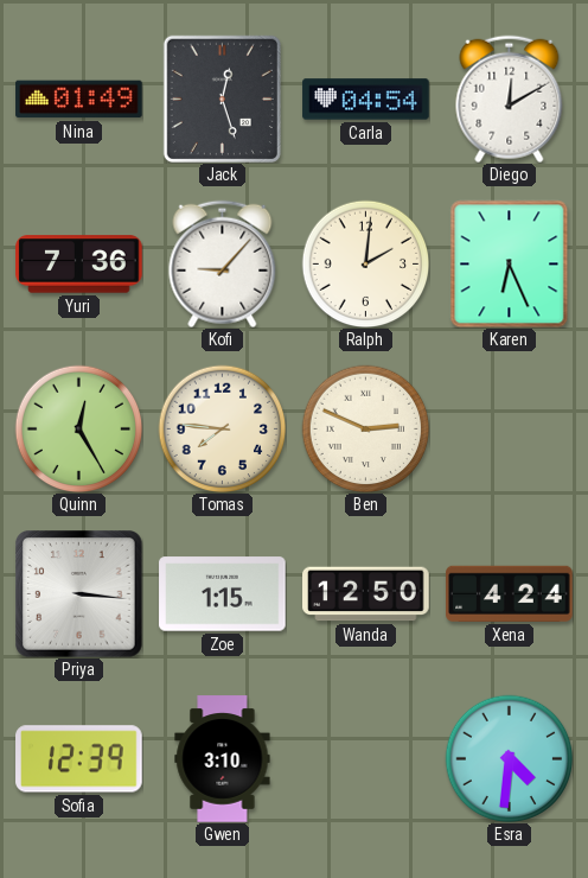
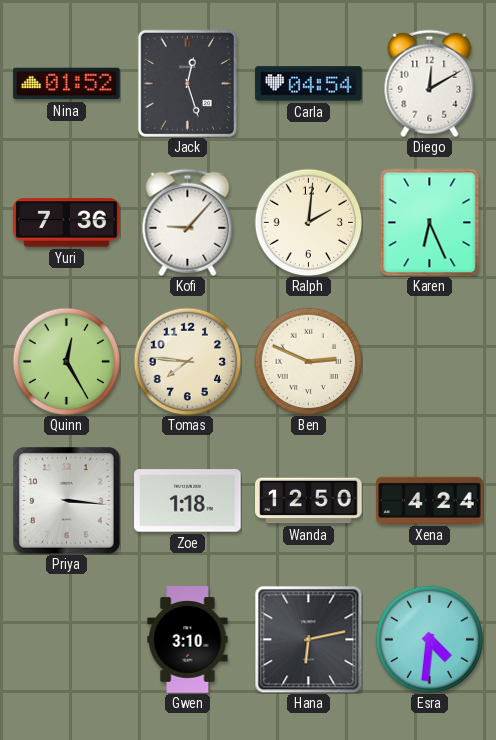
Nina: 01:49 -> 01:52
Zoe: 1:15 -> 1:18
Sofia: 12:39 -> none
Hana: none -> 6:13
